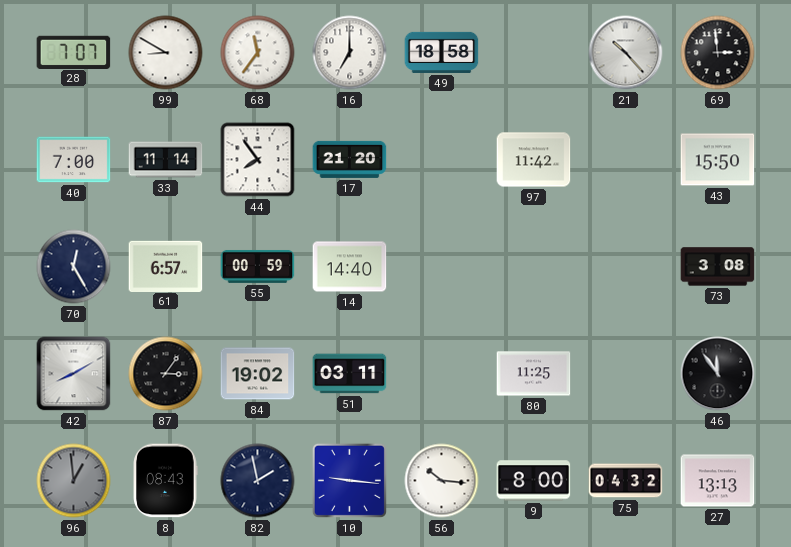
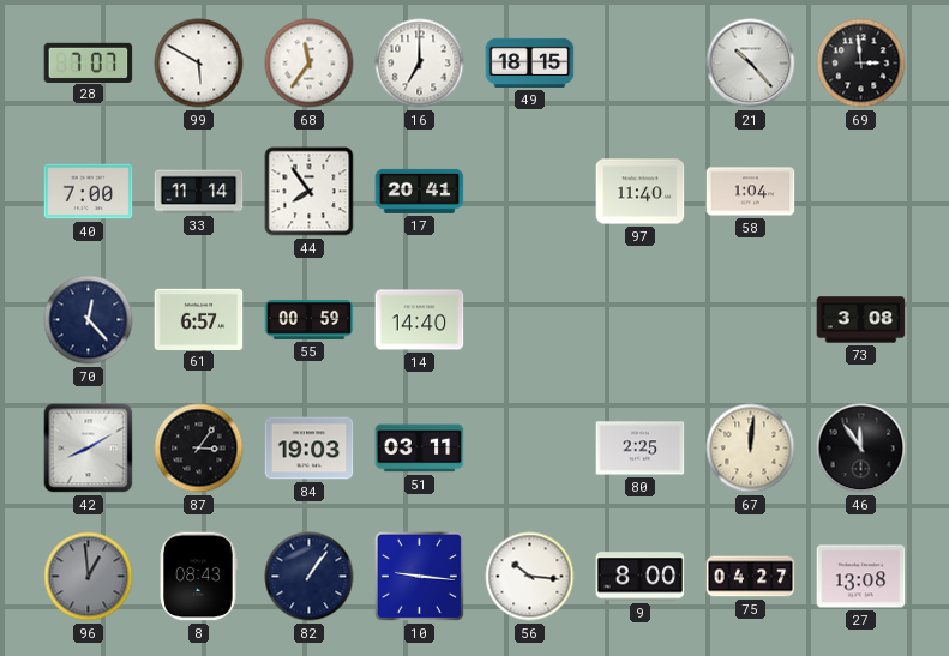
99: 8:50 -> 5:50
49: 18:58 -> 18:15
17: 21:20 -> 20:41
97: 11:42 -> 11:40
58: none -> 1:04
43: 15:50 -> none
70: 12:25 -> 12:23
84: 19:02 -> 19:03
80: 11:25 -> 2:25
67: none -> 12:01
82: 1:58 -> 1:06
75: 04:32 -> 04:27
27: 13:13 -> 13:08
